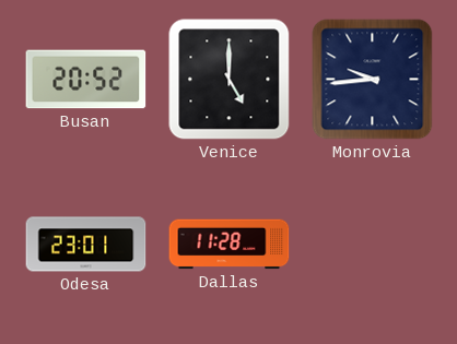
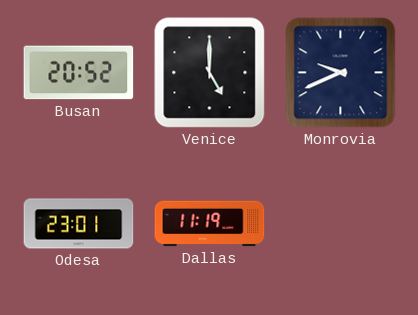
Monrovia: 9:44 -> 9:41
Dallas: 11:28 -> 11:19
